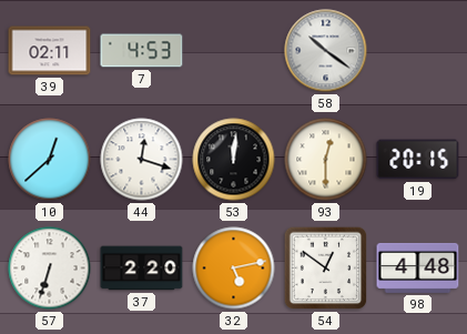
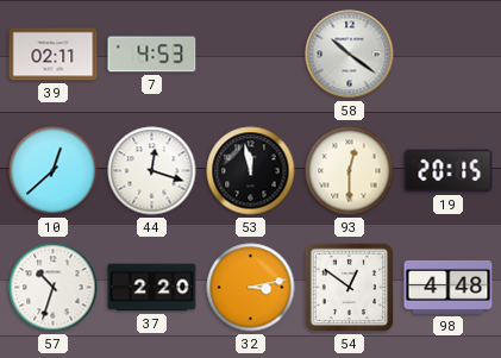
53: 12:01 -> 11:58
57: 6:33 -> 10:33
32: 5:13 -> 3:13
